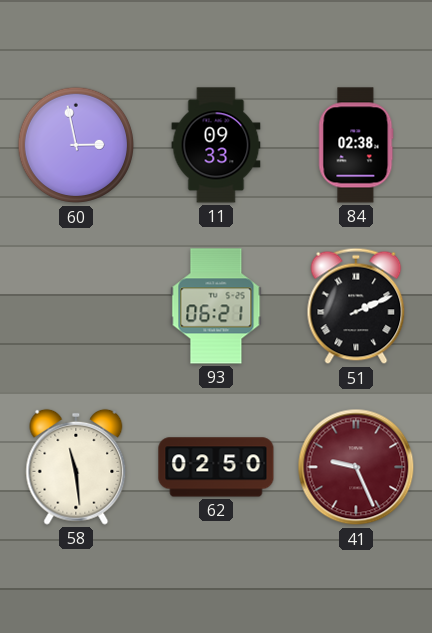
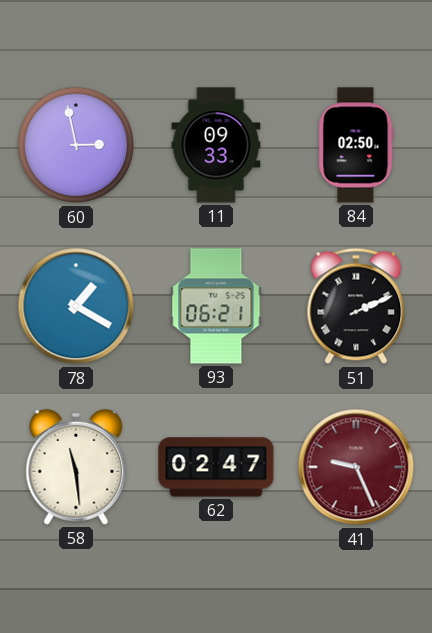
84: 02:38 -> 02:50
78: none -> 1:20
62: 02:50 -> 02:47
